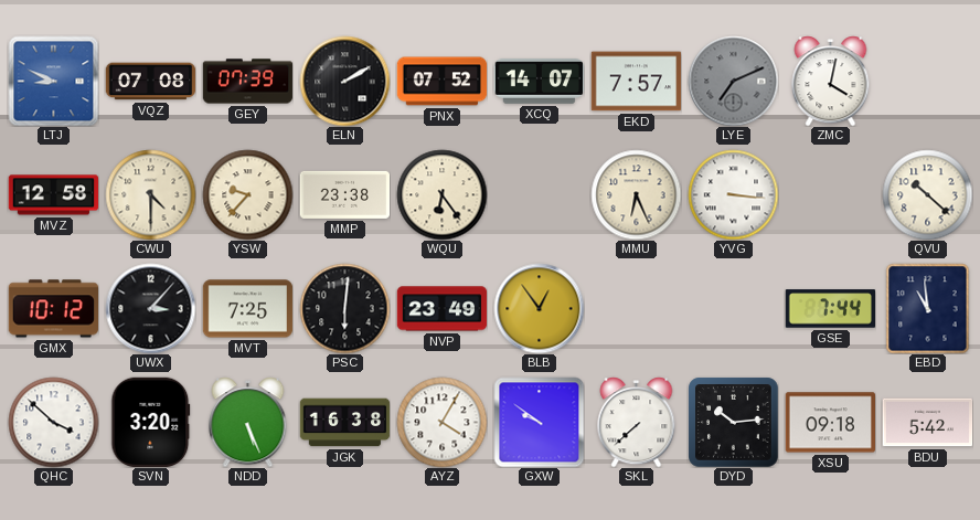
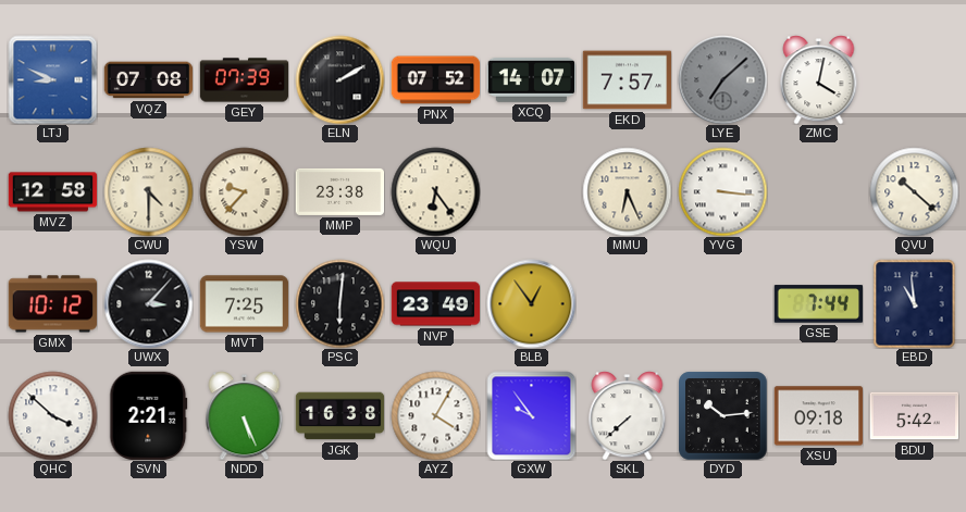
LYE: 7:11 -> 7:08
SVN: 3:20 -> 2:21
GXW: 9:51 -> 9:54
